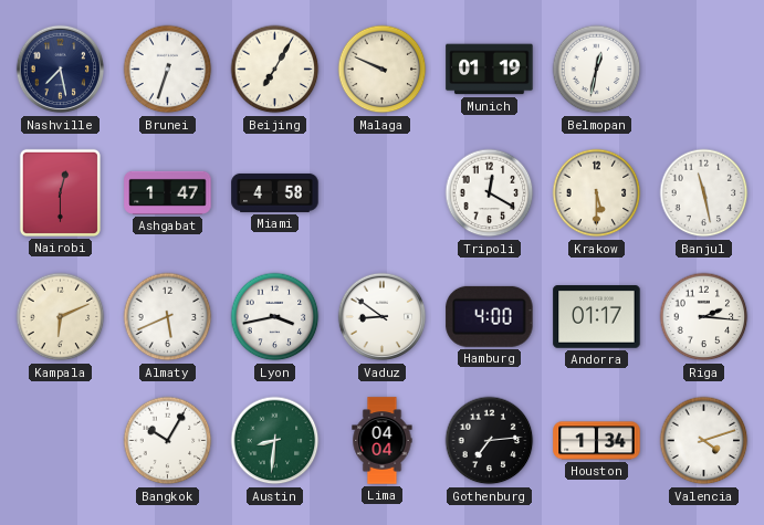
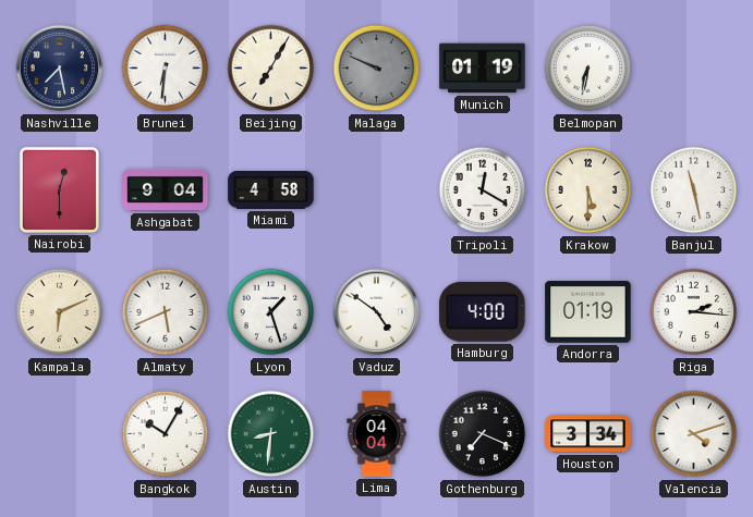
Brunei: 6:33 -> 6:31
Malaga dial: cream -> grey
Belmopan: 12:32 -> 6:32
Ashgabat: 1:47 -> 9:04
Lyon: 3:43 -> 1:27
Vaduz: 8:51 -> 4:51
Andorra: 01:17 -> 01:19
Gothenburg: 7:14 -> 7:19
Houston: 1:34 -> 3:34
